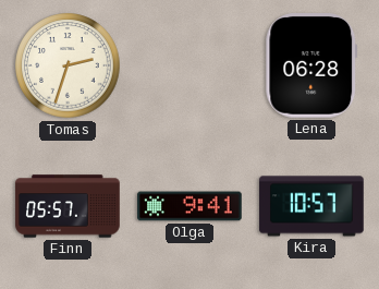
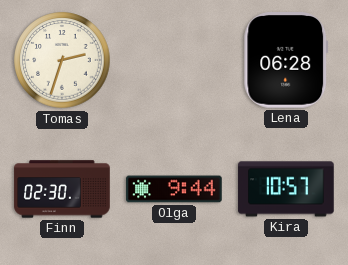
Finn: 05:57 -> 02:30
Olga: 9:41 -> 9:44
